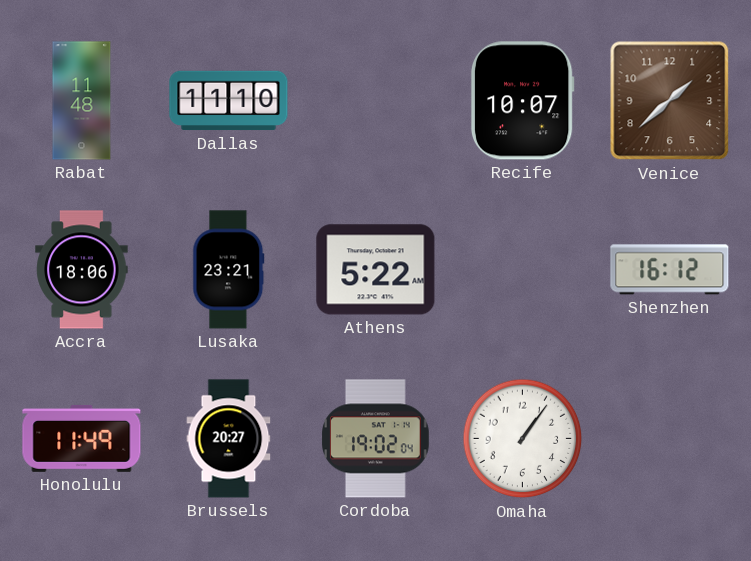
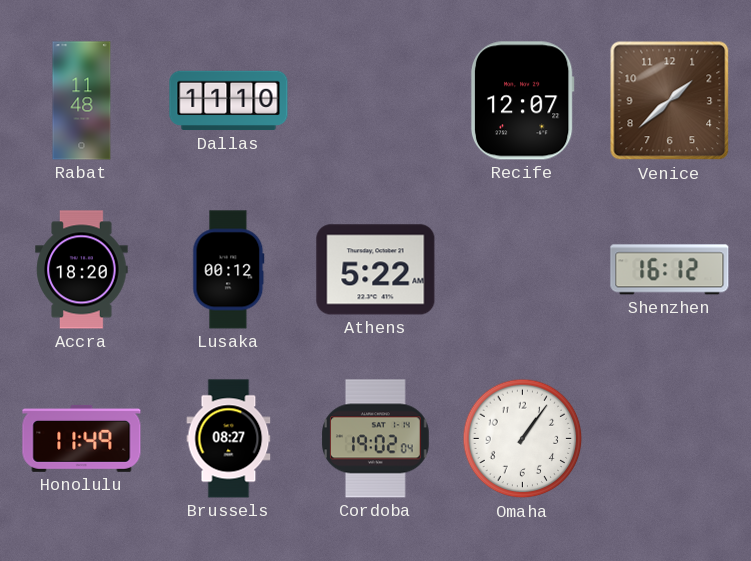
Recife: 10:07 -> 12:07
Accra: 18:06 -> 18:20
Lusaka: 23:21 -> 00:12
Brussels: 20:27 -> 08:27
